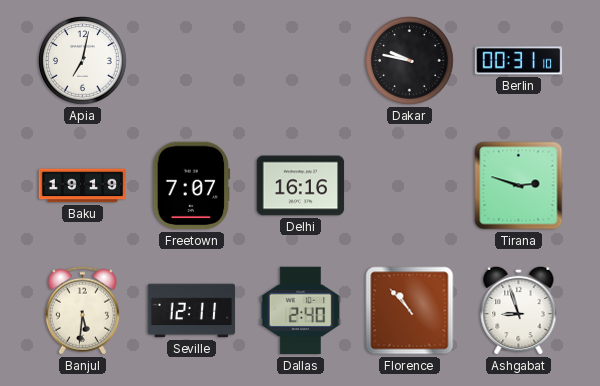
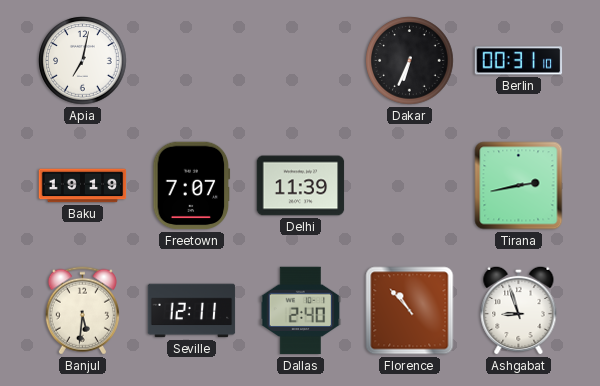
Dakar: 9:47 -> 6:34
Delhi: 16:16 -> 11:39
Tirana: 2:48 -> 2:43
